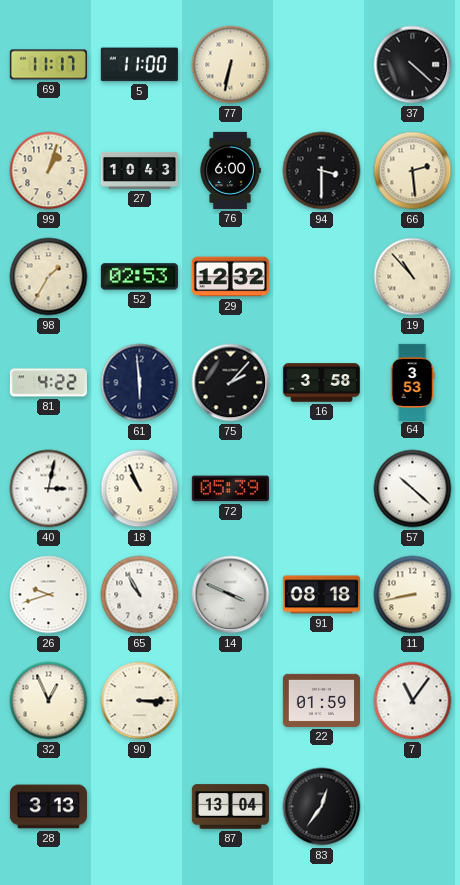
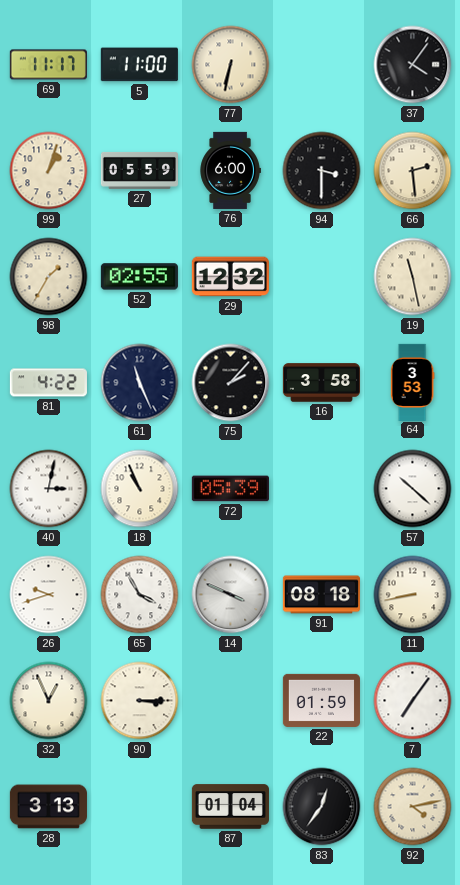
37: 4:22 -> 4:06
27: 10:43 -> 05:59
52: 02:53 -> 02:55
19: 10:53 -> 11:28
61: 5:59 -> 11:26
65: 10:55 -> 3:55
7: 11:06 -> 7:06
87: 13:04 -> 01:04
92: none -> 4:13
